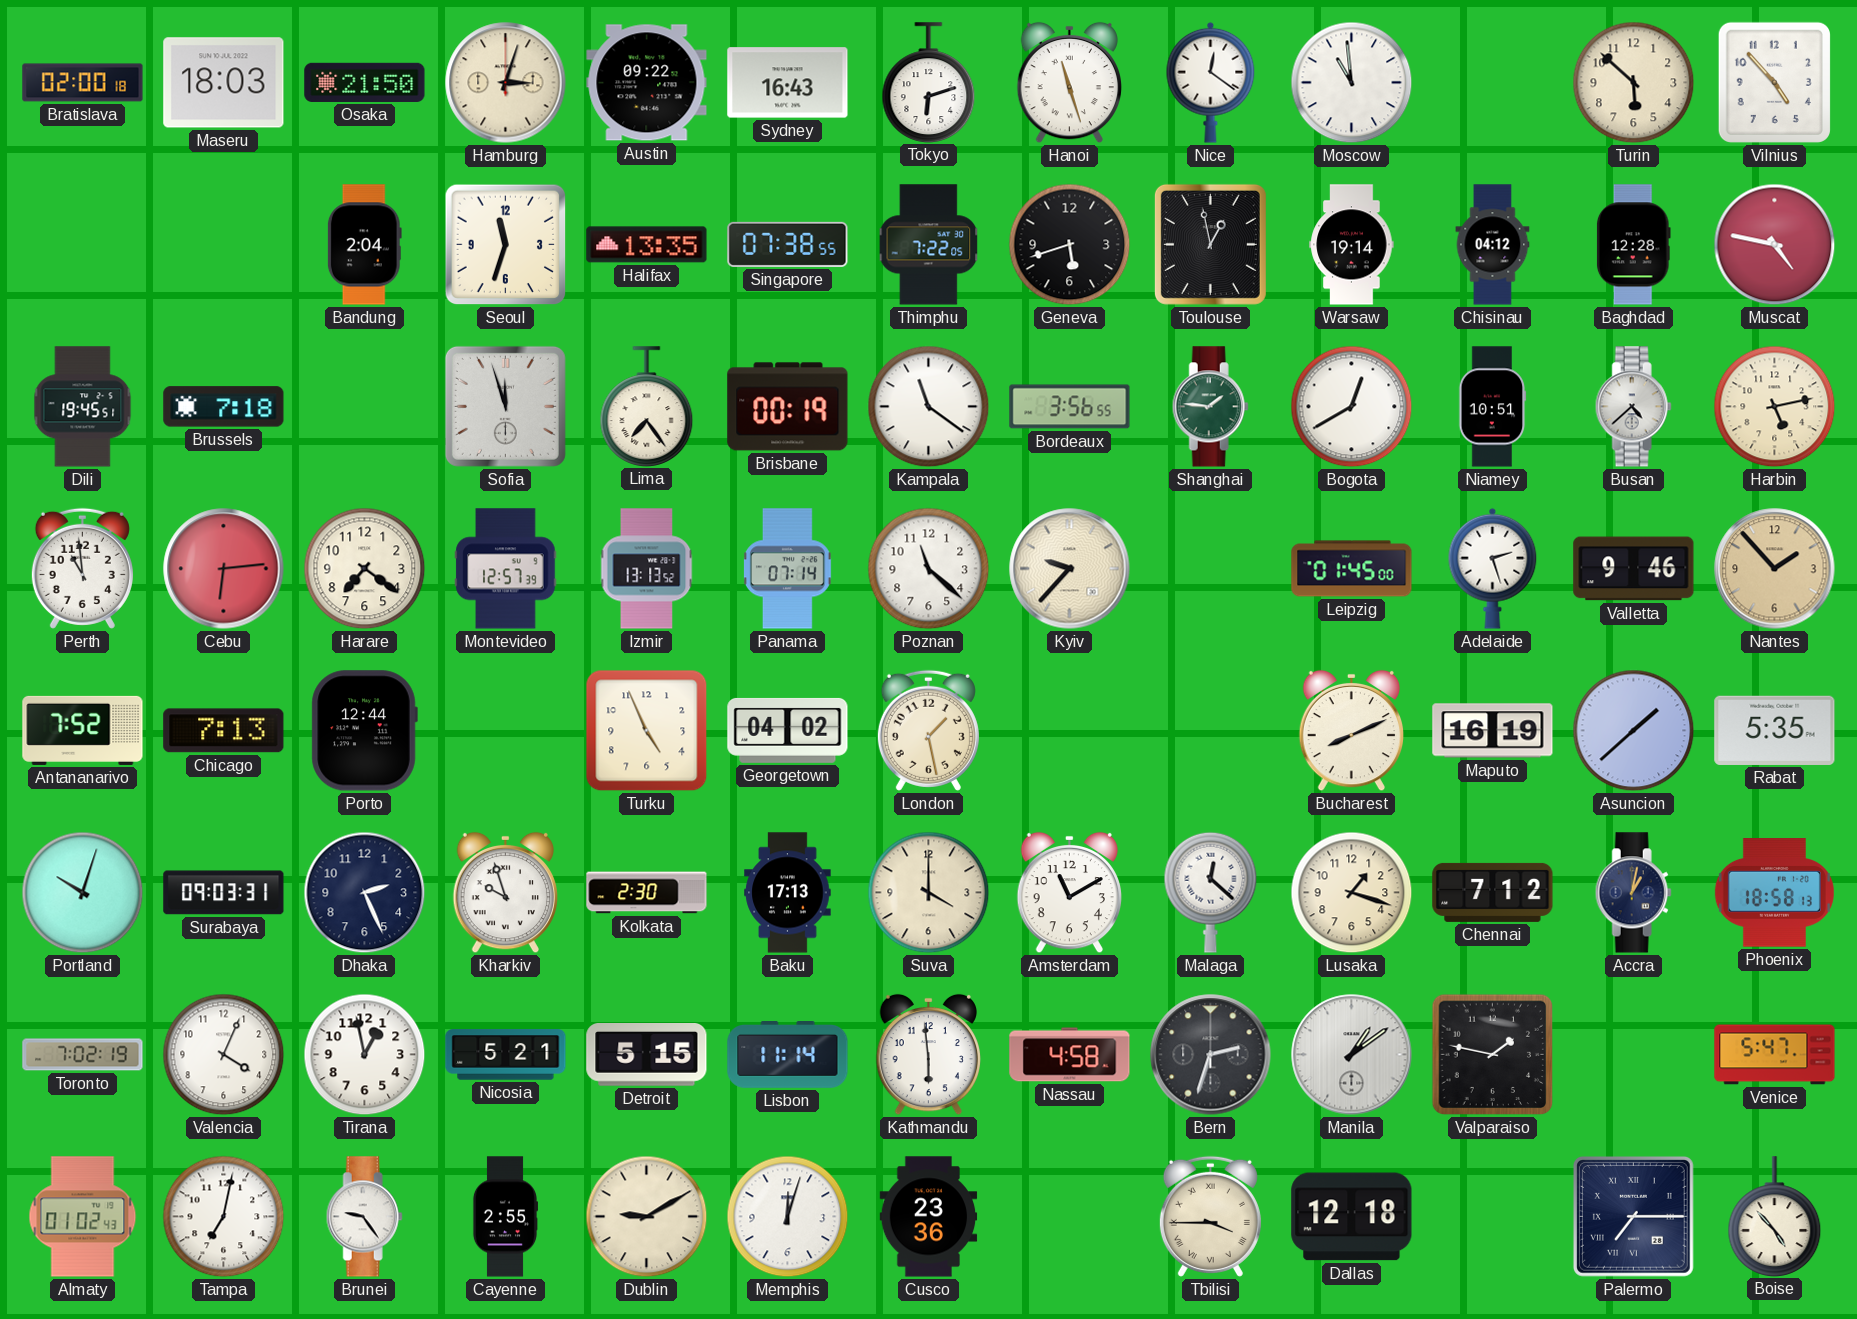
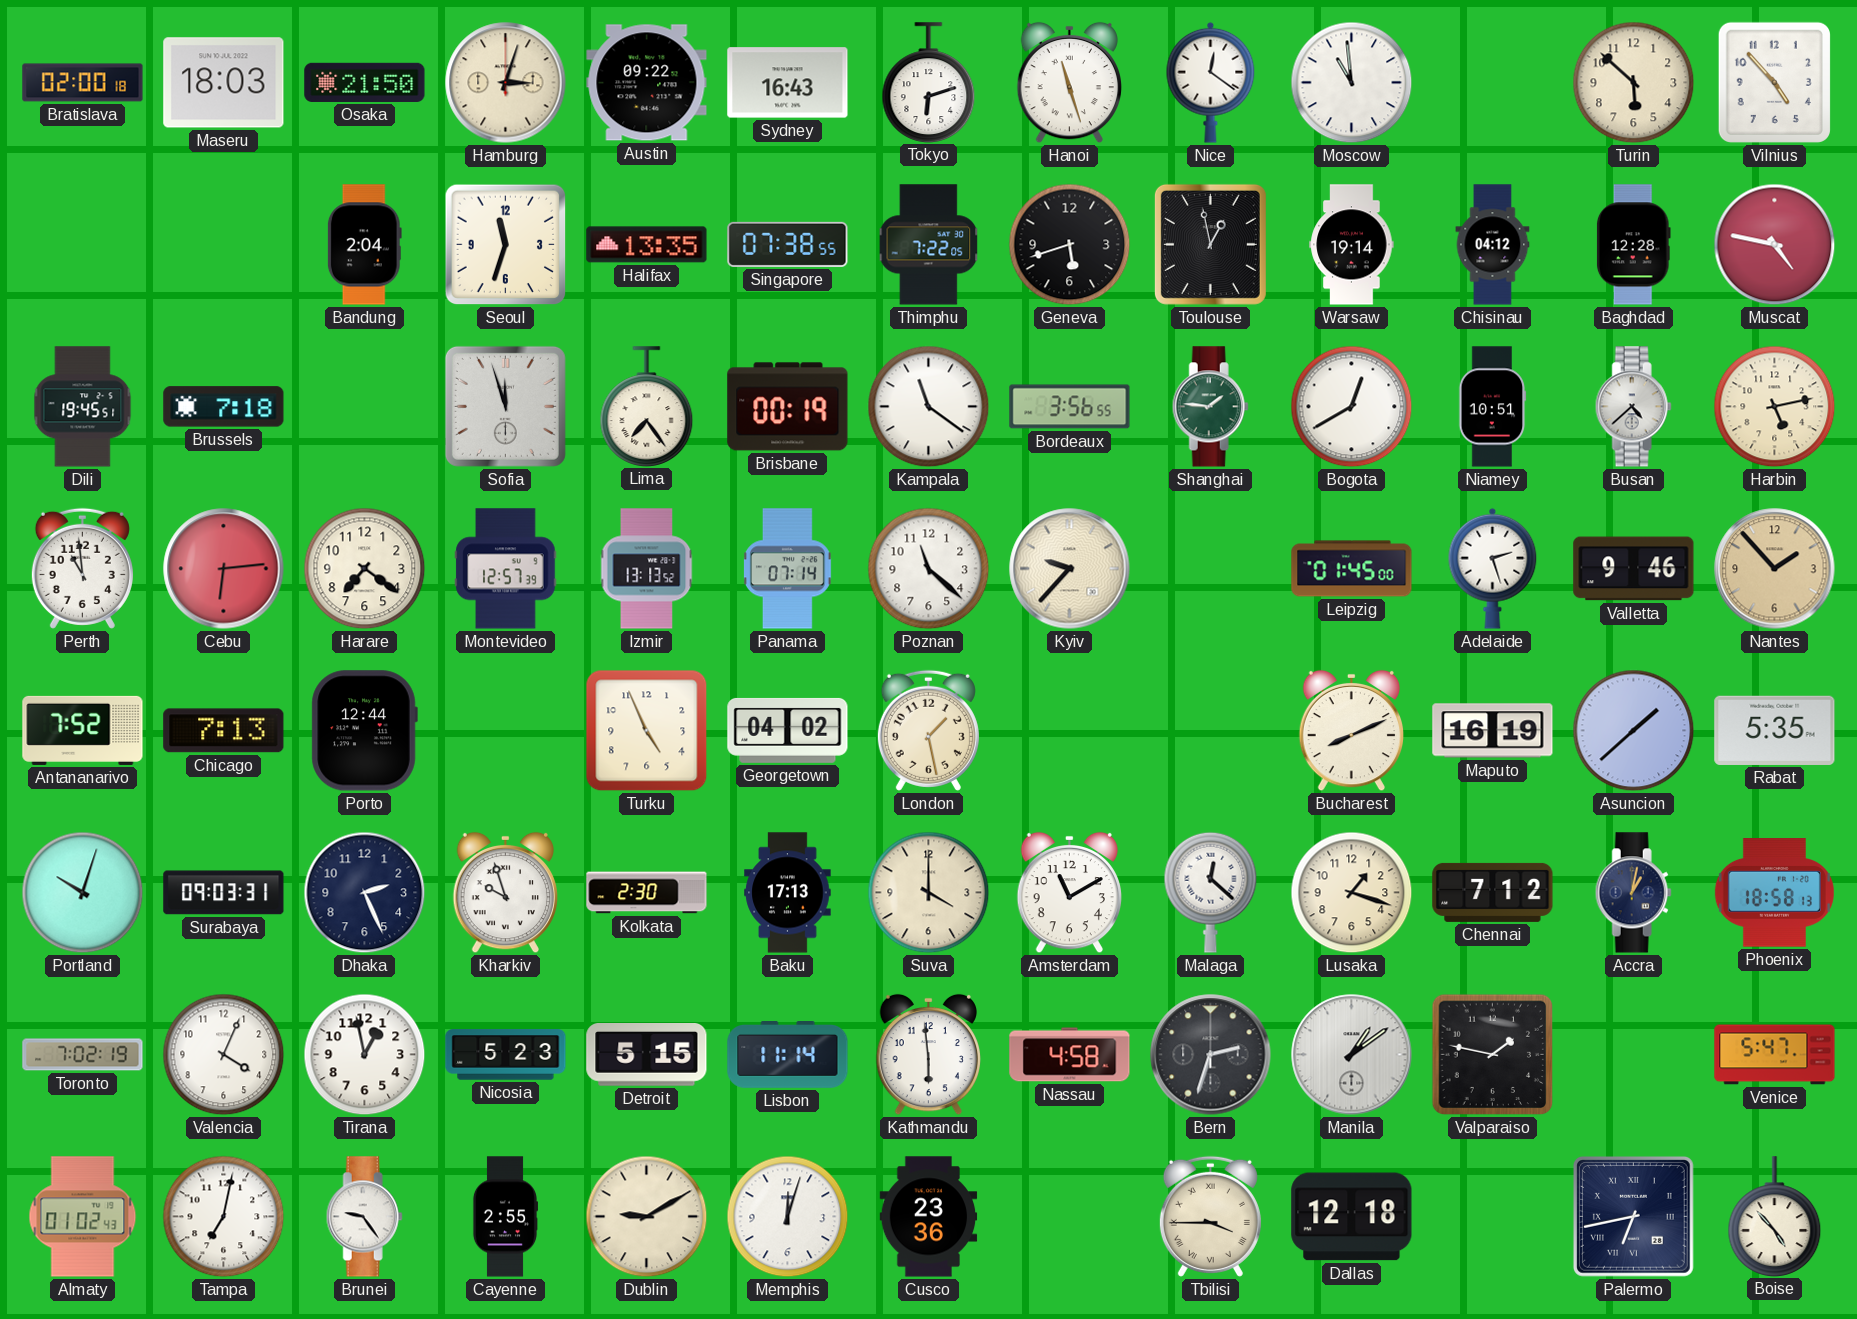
Nicosia: 5:21 -> 5:23
Palermo: 7:15 -> 6:43
